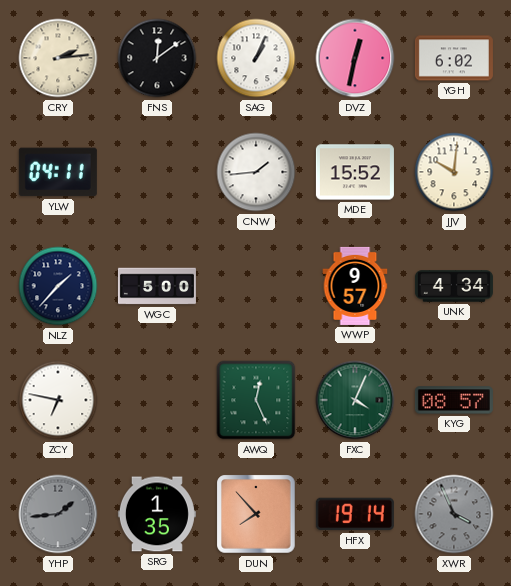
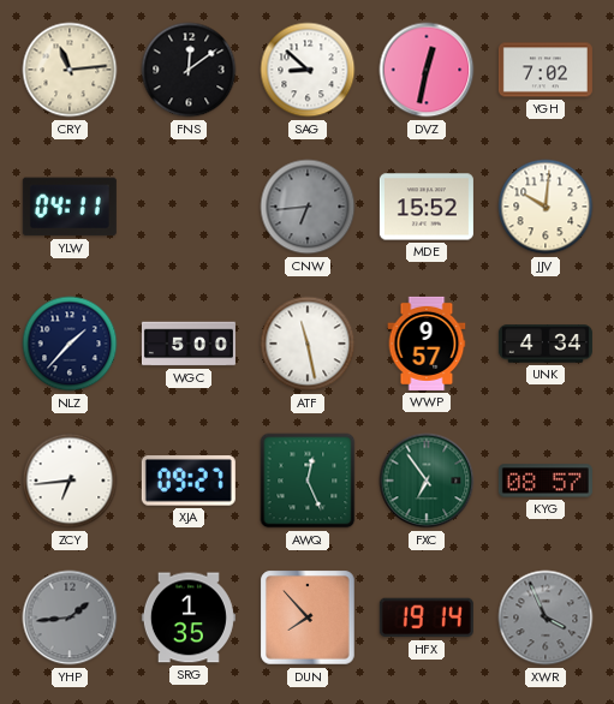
CRY: 2:14 -> 11:14
SAG: 1:04 -> 8:52
YGH: 6:02 -> 7:02
CNW: 1:44 -> 6:44
CNW dial: white -> grey
ATF: none -> 11:28
ZCY: 6:47 -> 6:44
XJA: none -> 09:27
FXC: 4:04 -> 6:54
